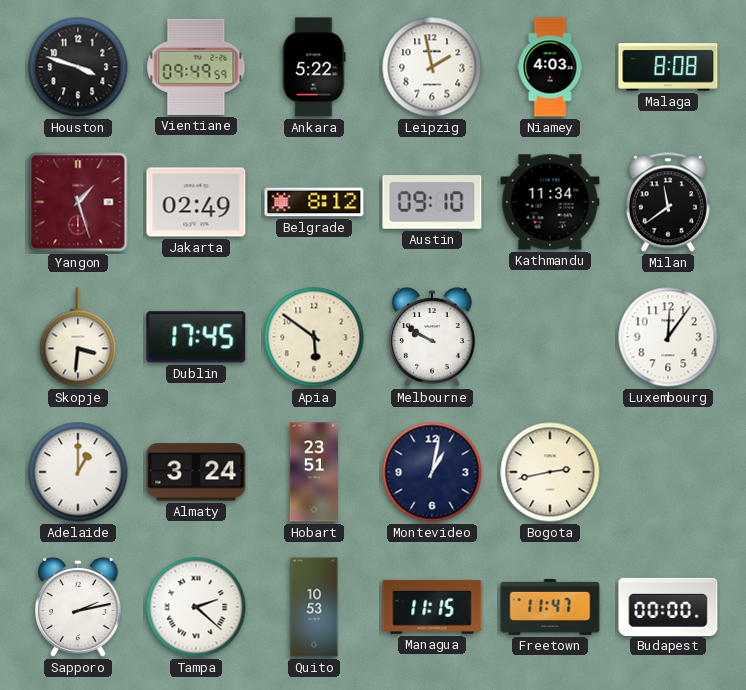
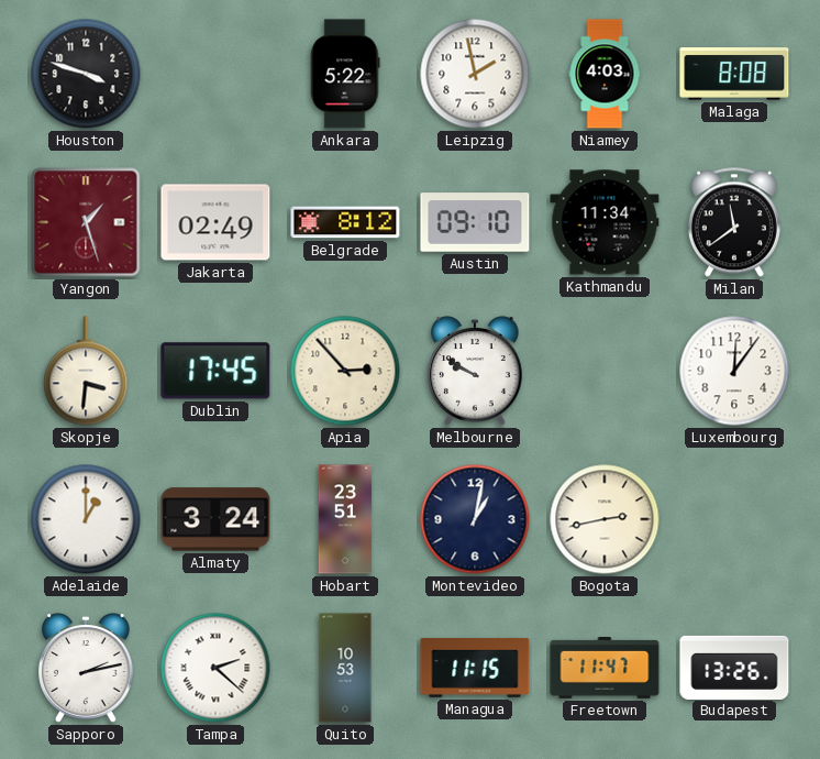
Vientiane: 09:49 -> none
Apia: 5:51 -> 2:53
Budapest: 00:00 -> 13:26
